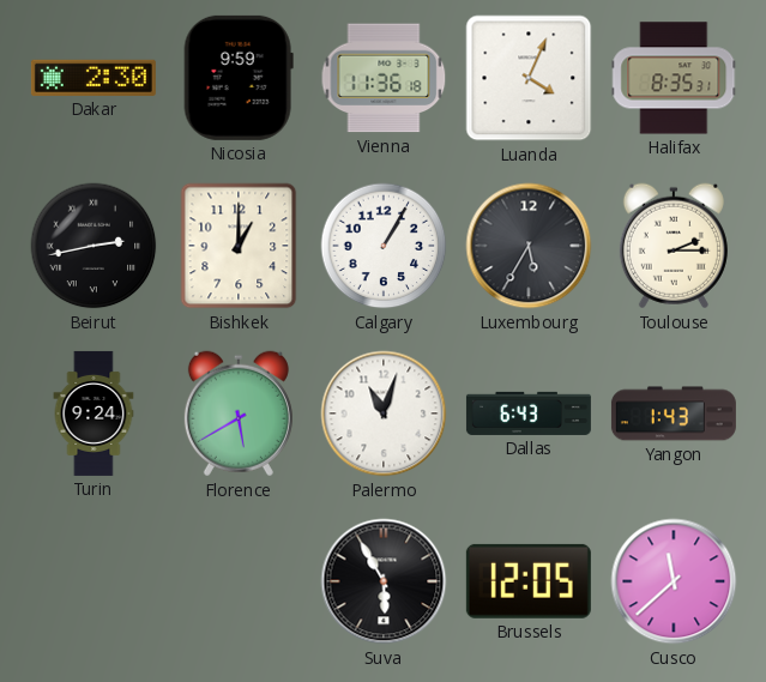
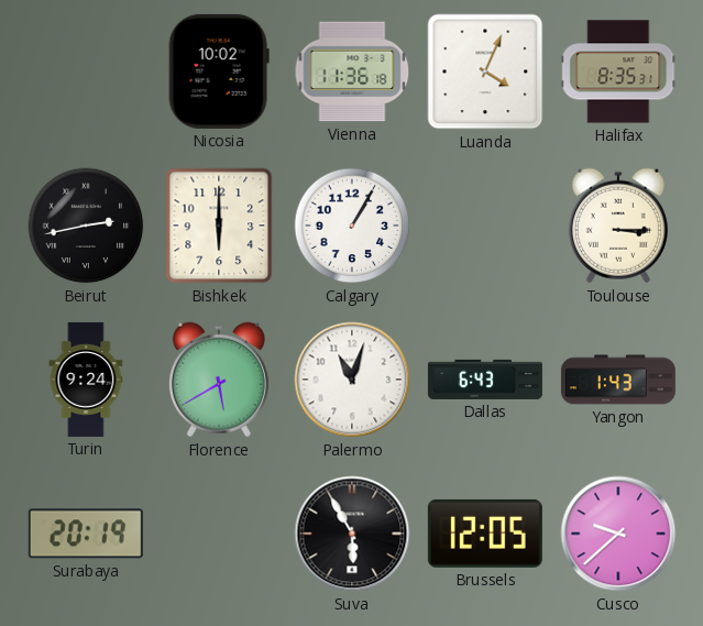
Dakar: 2:30 -> none
Nicosia: 9:59 -> 10:02
Bishkek: 1:00 -> 6:00
Luxembourg: 5:35 -> none
Toulouse: 2:15 -> 3:15
Surabaya: none -> 20:19
Cusco: 11:38 -> 9:38
